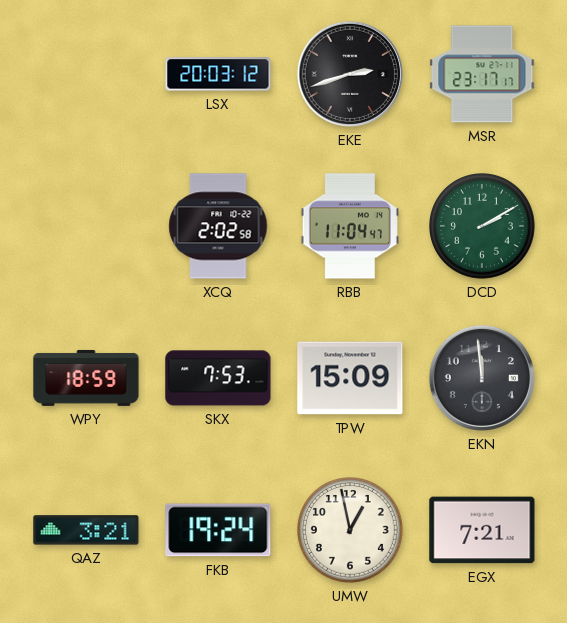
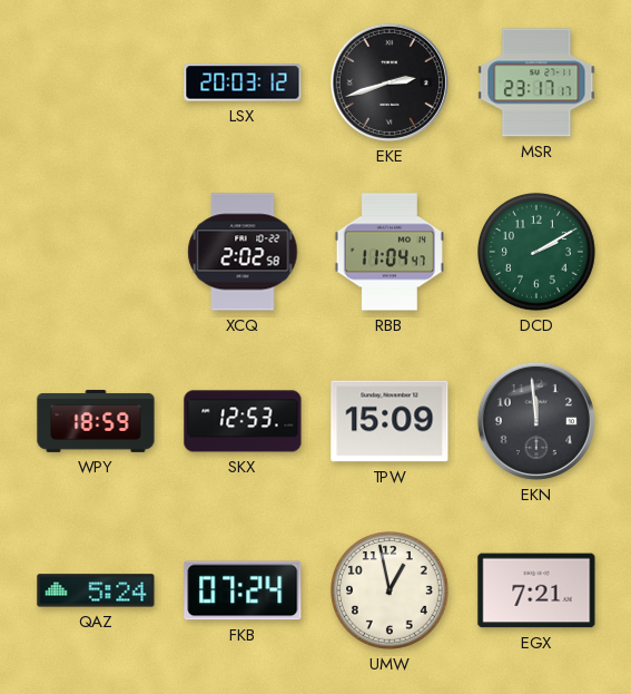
SKX: 7:53 -> 12:53
QAZ: 3:21 -> 5:24
FKB: 19:24 -> 07:24
